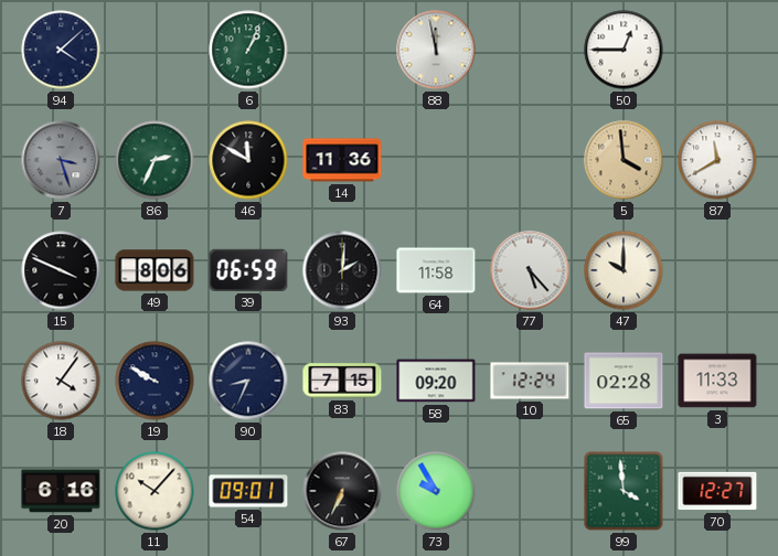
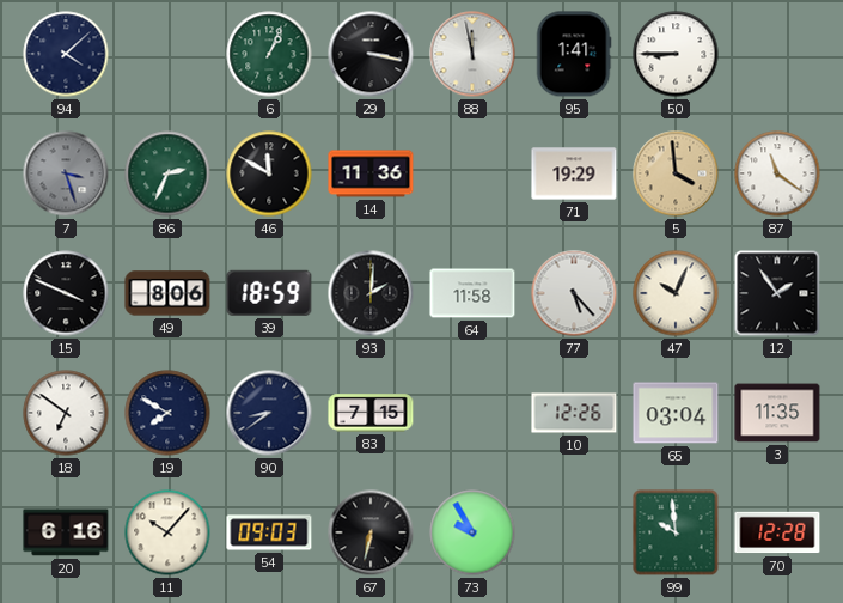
29: none -> 3:17
95: none -> 1:41
50: 12:45 -> 8:45
71: none -> 19:29
87: 11:40 -> 11:21
39: 06:59 -> 18:59
47: 10:00 -> 10:04
12: none -> 1:54
18: 4:06 -> 6:51
19: 9:50 -> 7:50
90: 8:34 -> 8:39
58: 09:20 -> none
10: 12:24 -> 12:26
65: 02:28 -> 03:04
3: 11:33 -> 11:35
54: 09:01 -> 09:03
67: 6:34 -> 6:32
99: 3:59 -> 9:59
70: 12:27 -> 12:28
